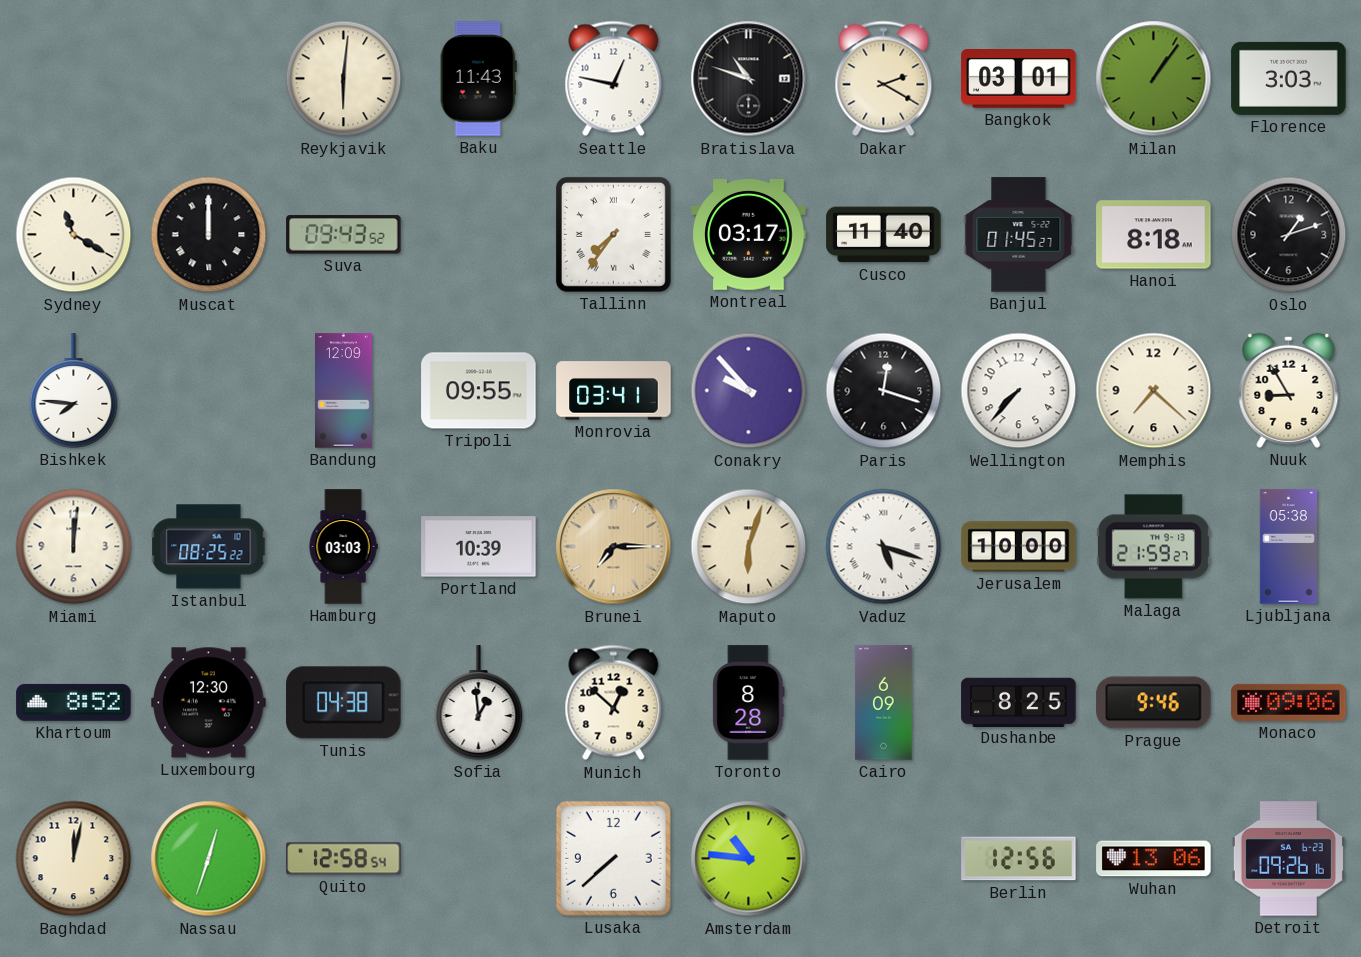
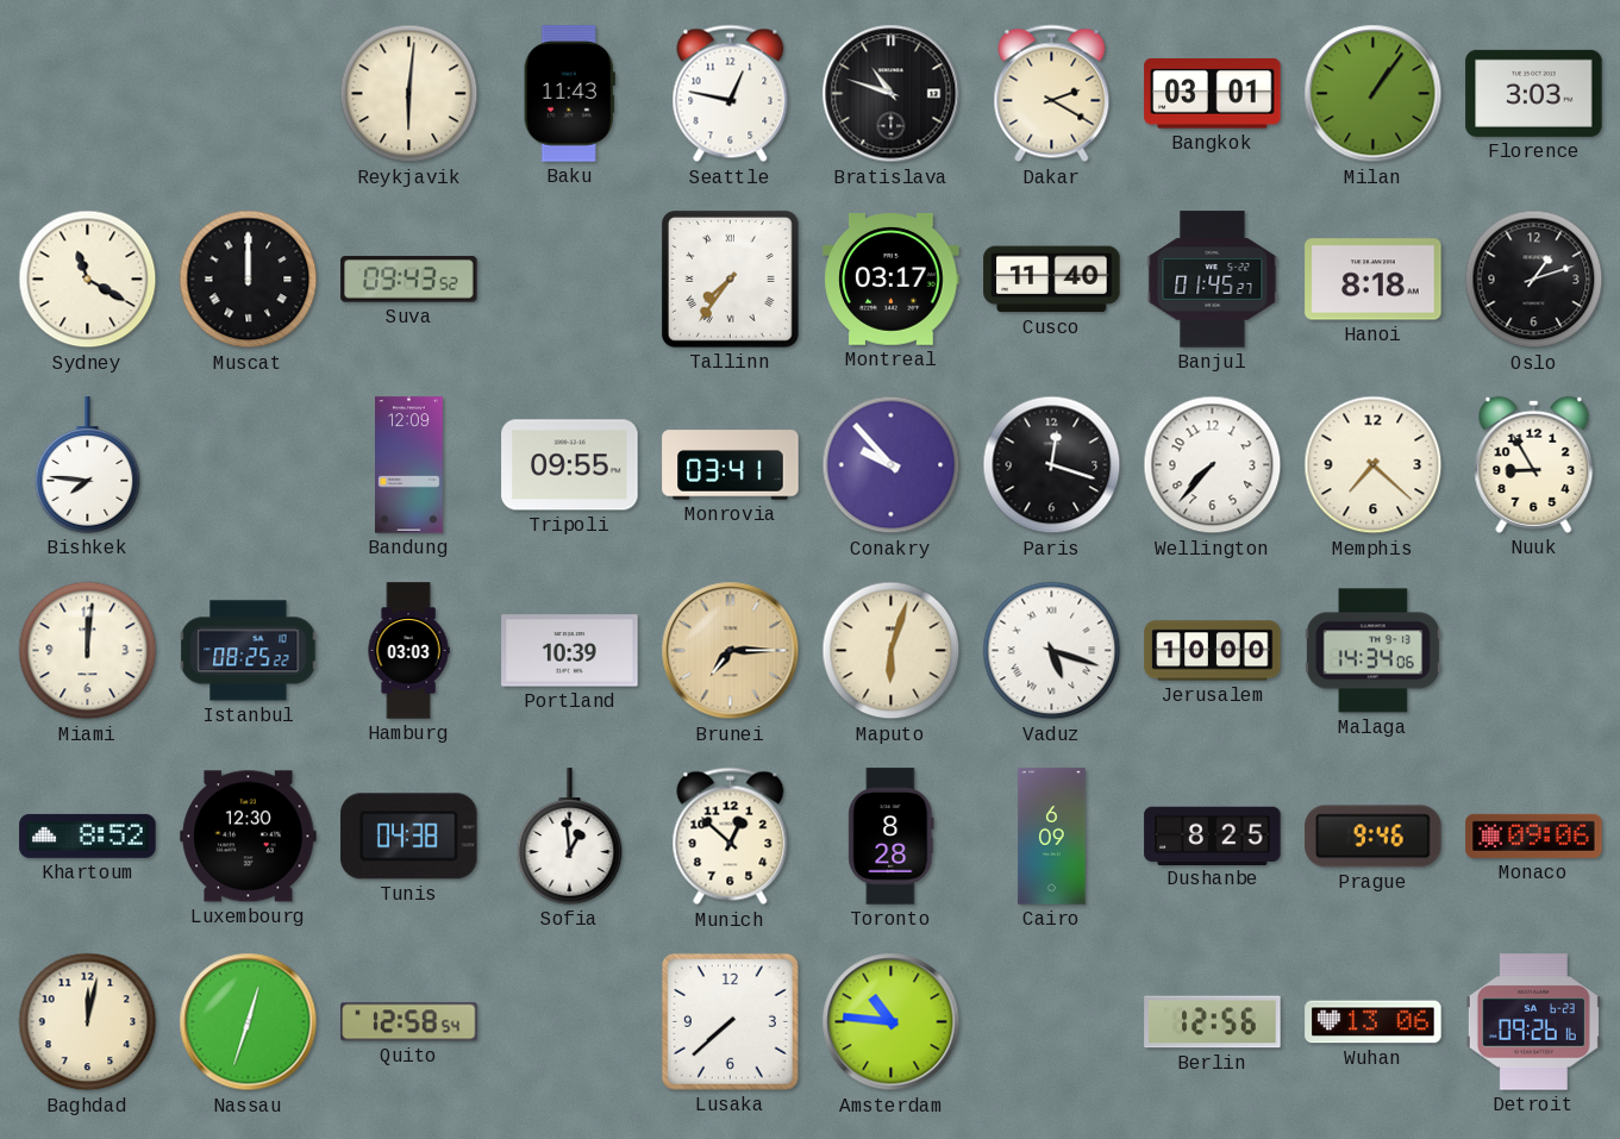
Malaga: 21:59 -> 14:34
Ljubljana: 05:38 -> none
